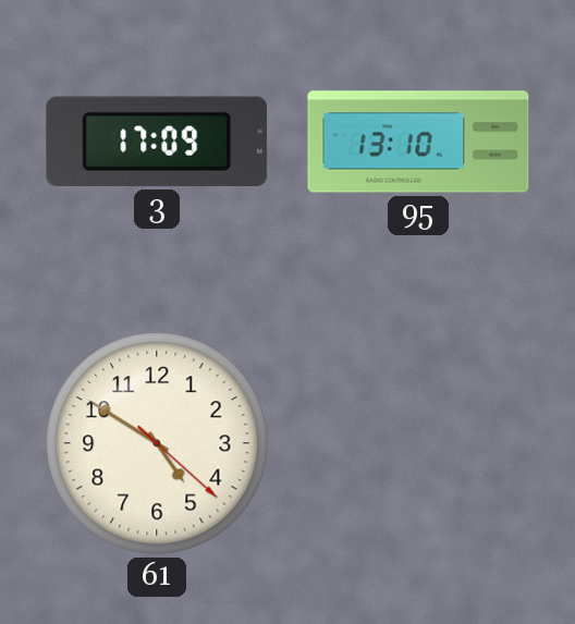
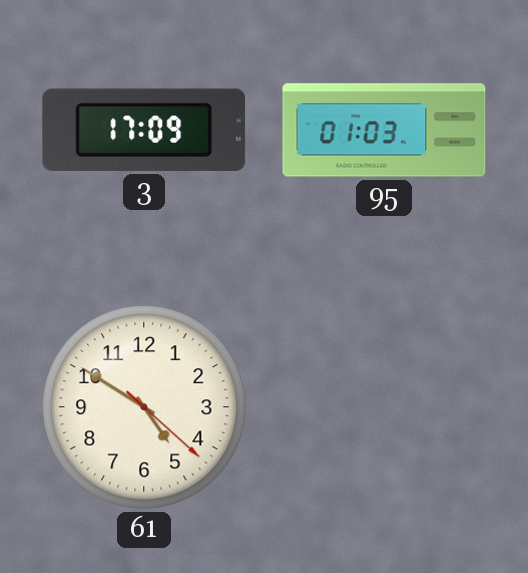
95: 13:10 -> 01:03
